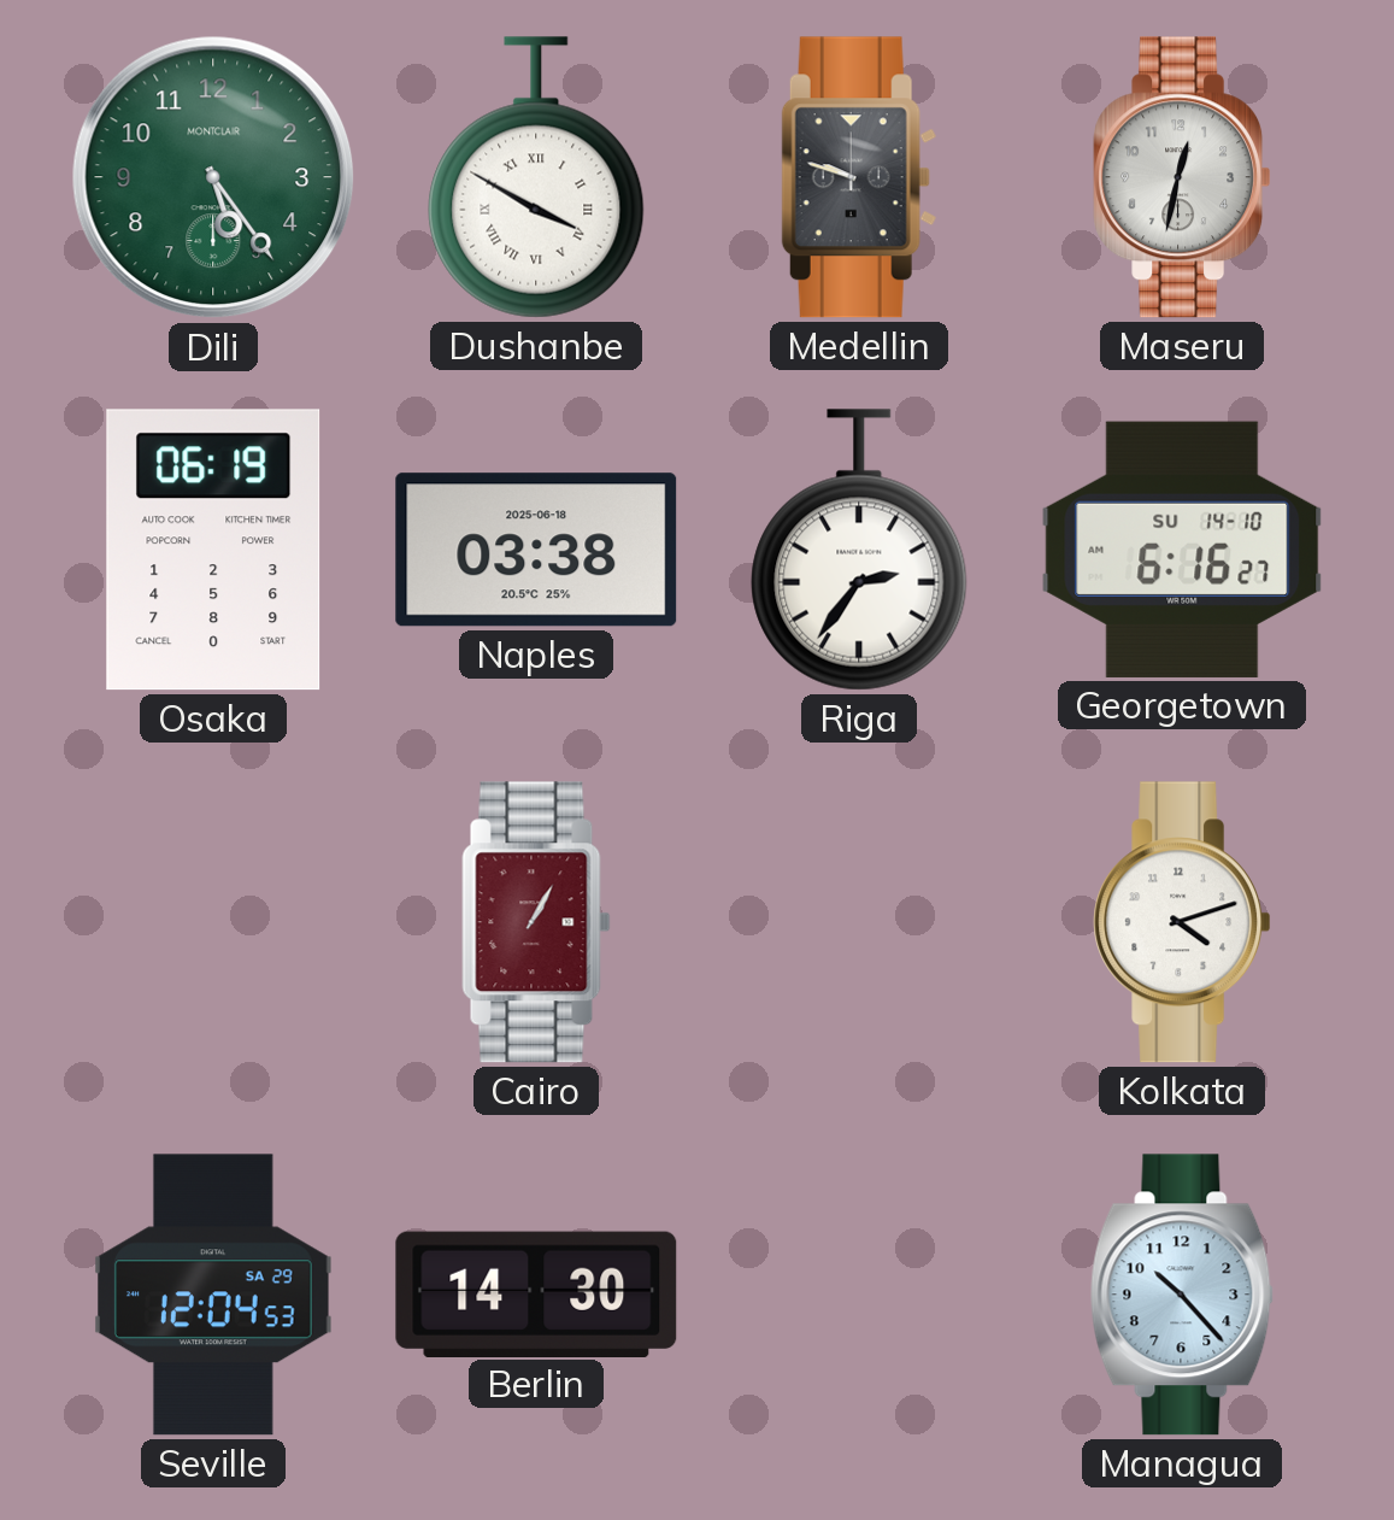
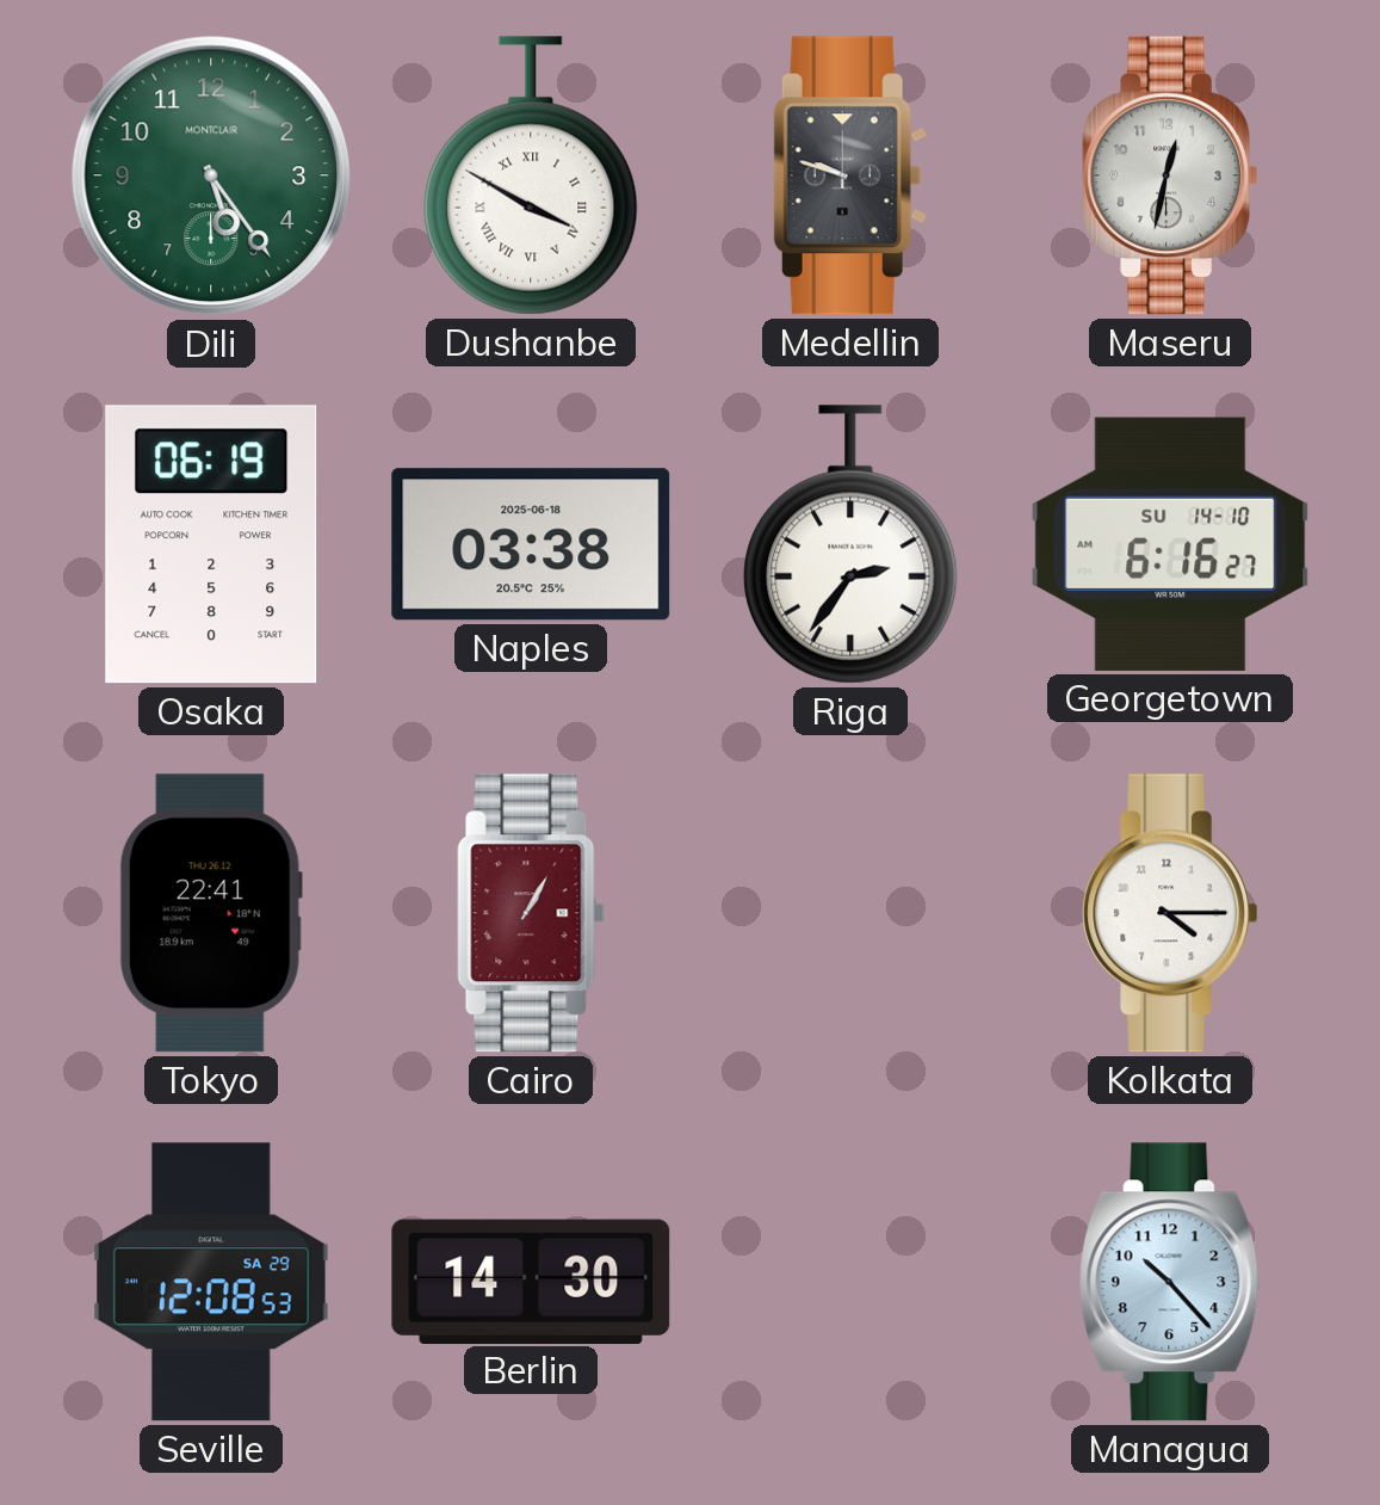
Tokyo: none -> 22:41
Kolkata: 4:12 -> 4:15
Seville: 12:04 -> 12:08
